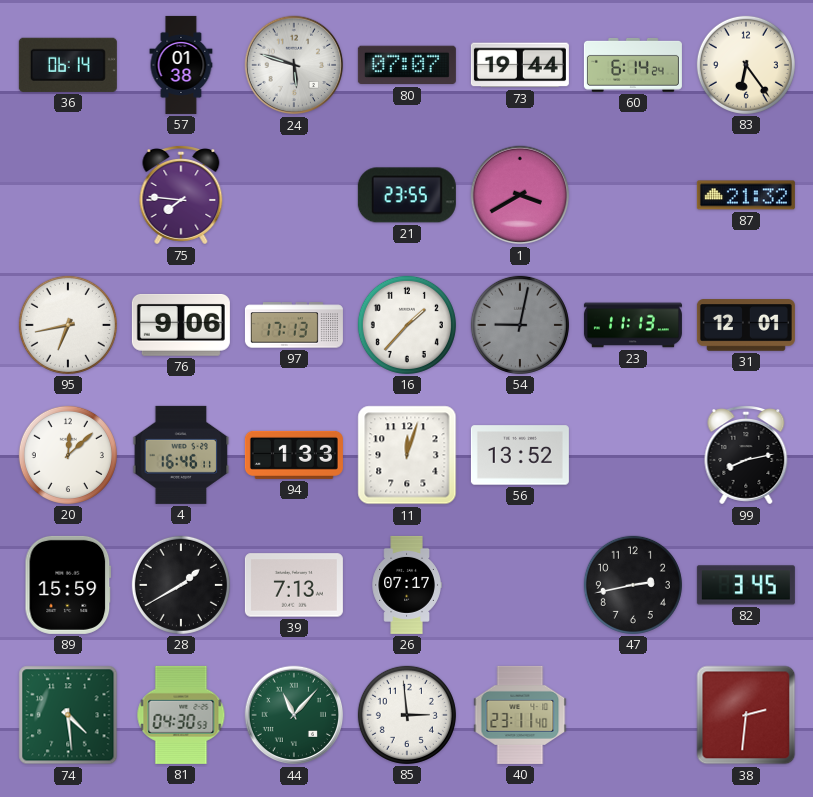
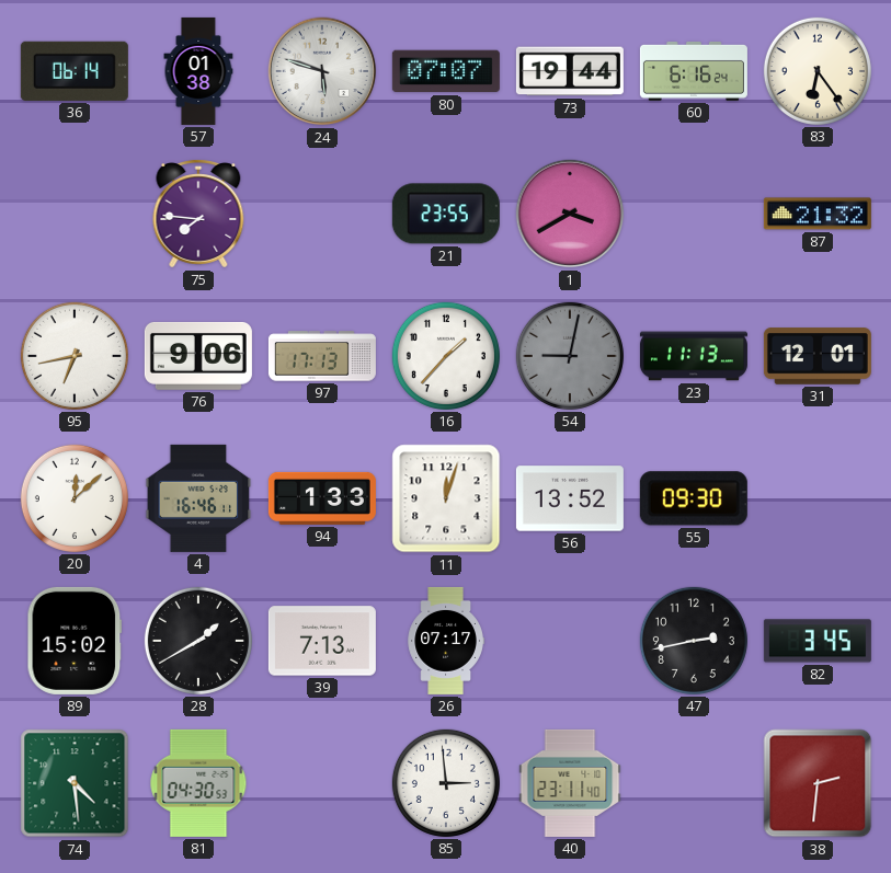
60: 6:14 -> 6:16
55: none -> 09:30
99: 8:13 -> none
89: 15:59 -> 15:02
44: 11:07 -> none
